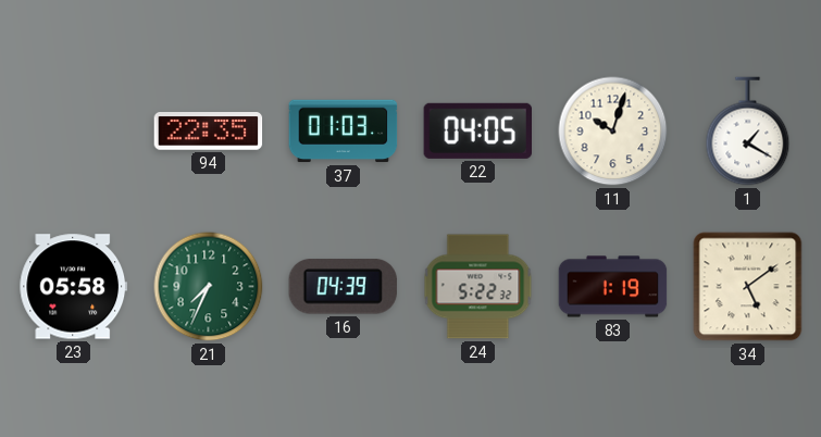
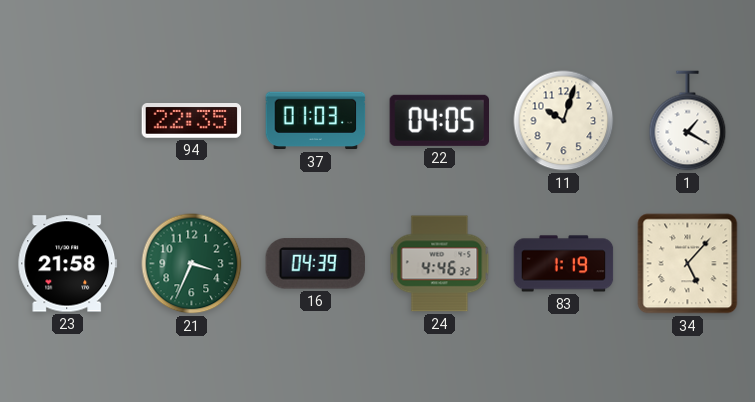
23: 05:58 -> 21:58
21: 7:34 -> 3:34
24: 5:22 -> 4:46
34: 5:09 -> 5:07
